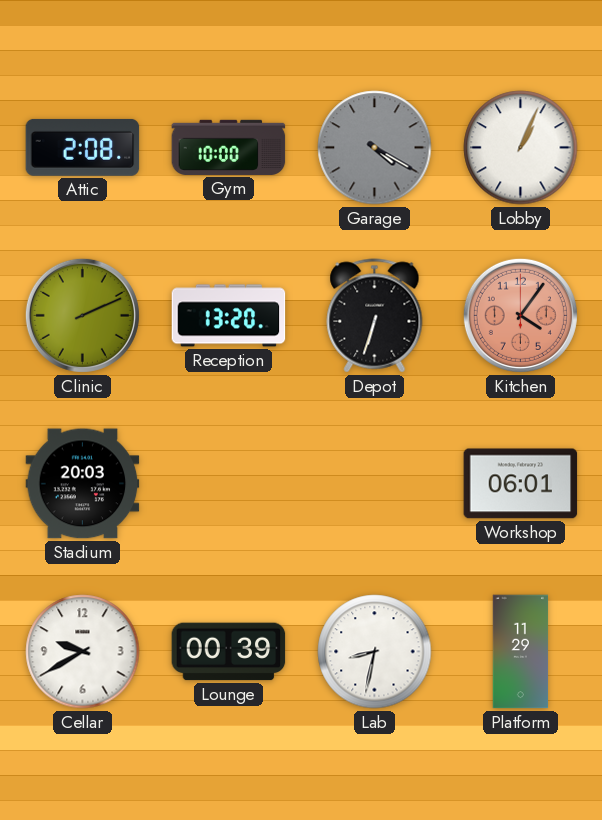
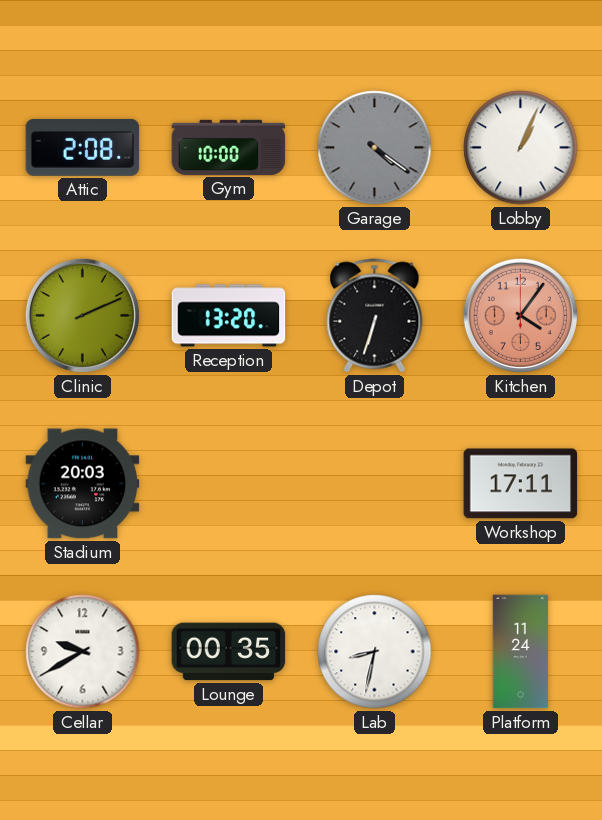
Garage: 4:20 -> 4:21
Workshop: 06:01 -> 17:11
Lounge: 00:39 -> 00:35
Platform: 11:29 -> 11:24
